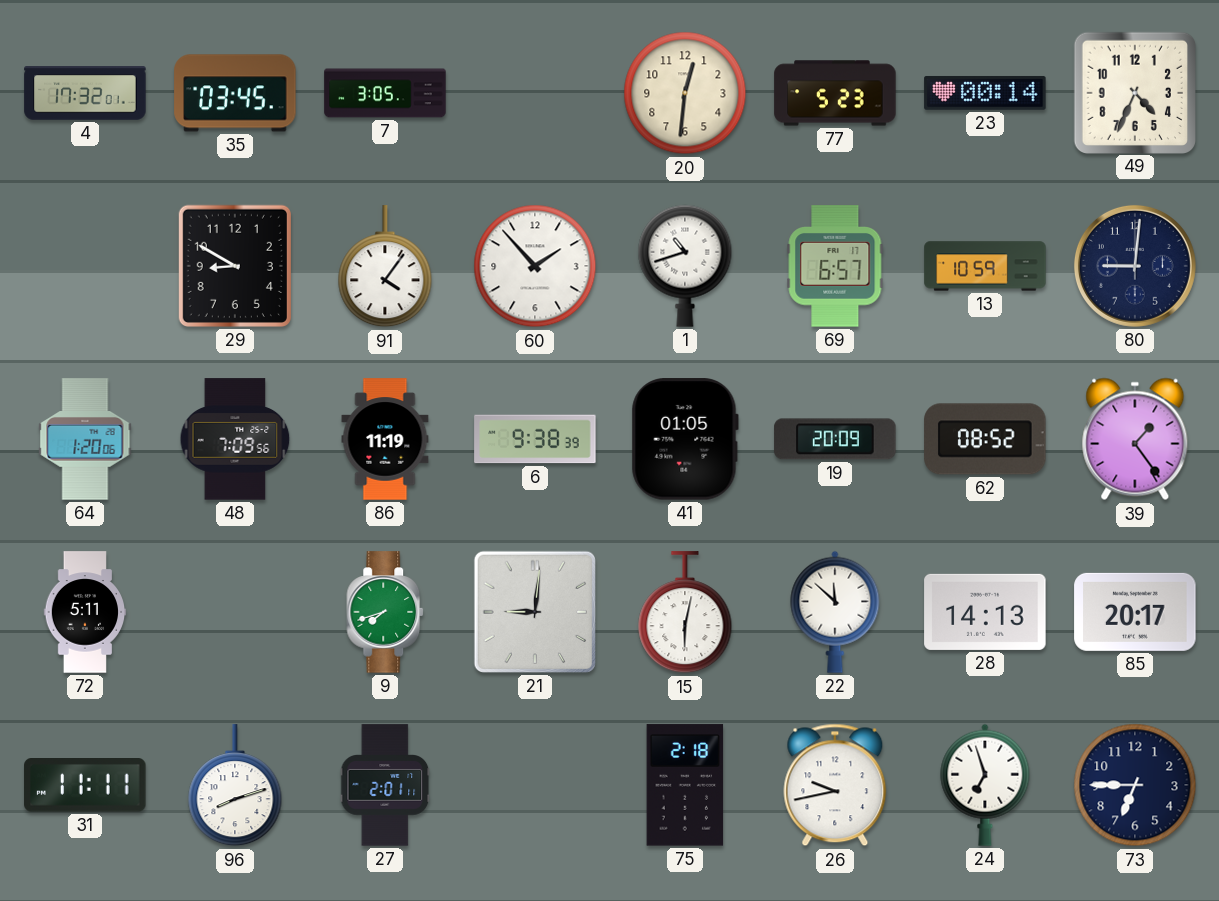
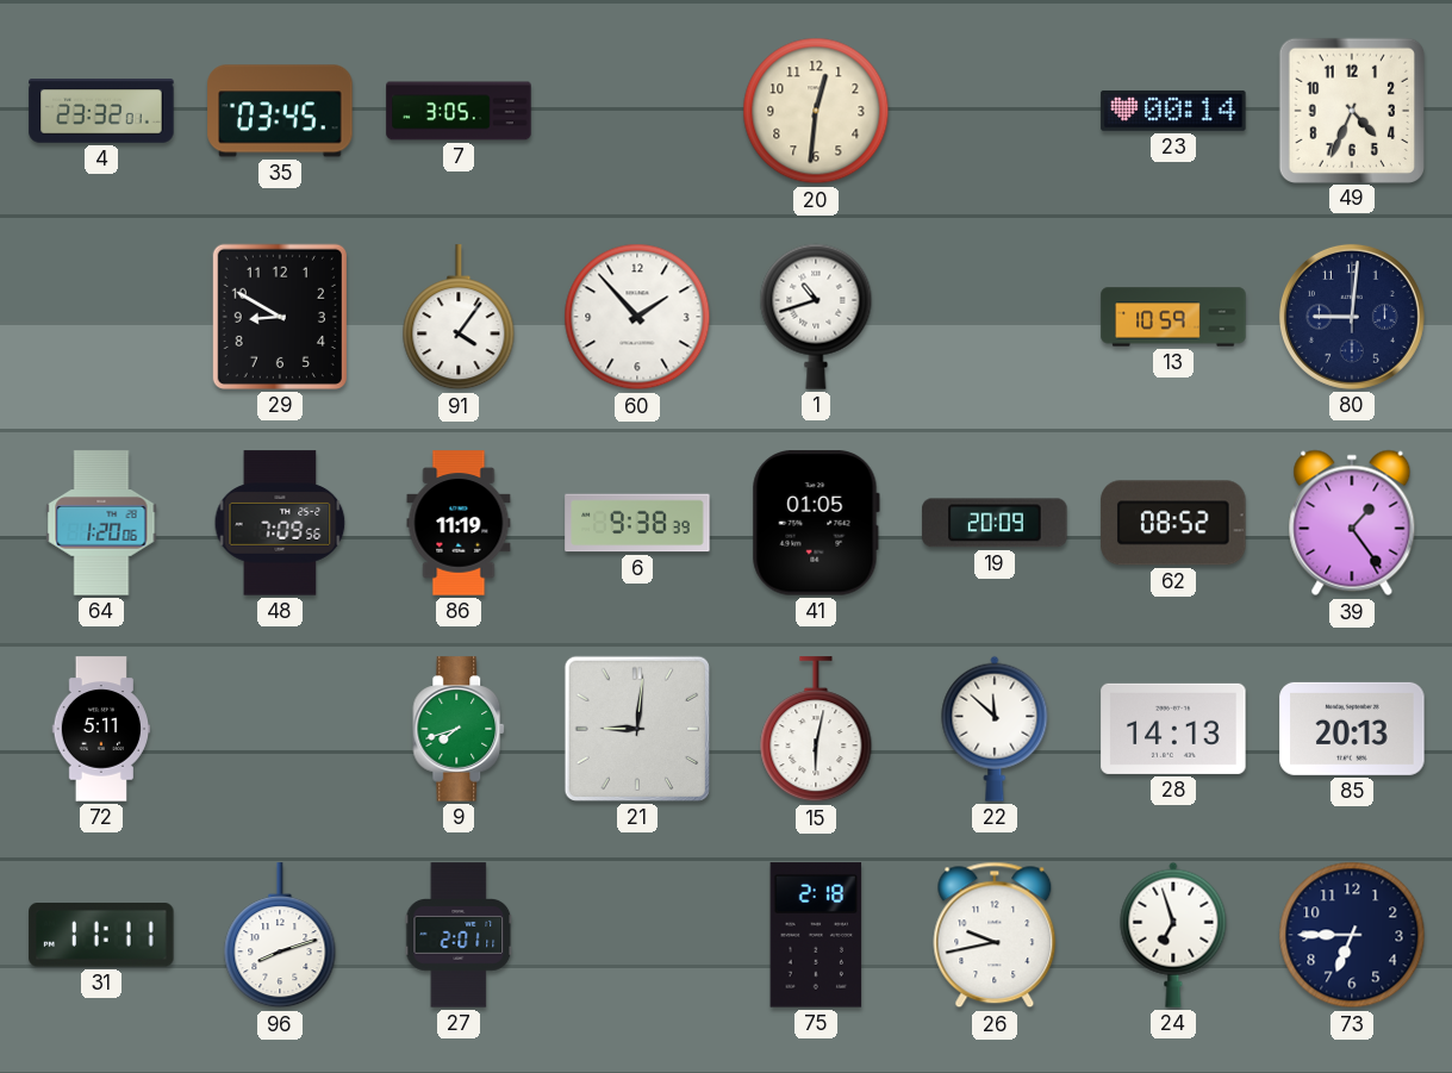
4: 17:32 -> 23:32
77: 5:23 -> none
69: 6:57 -> none
85: 20:17 -> 20:13
